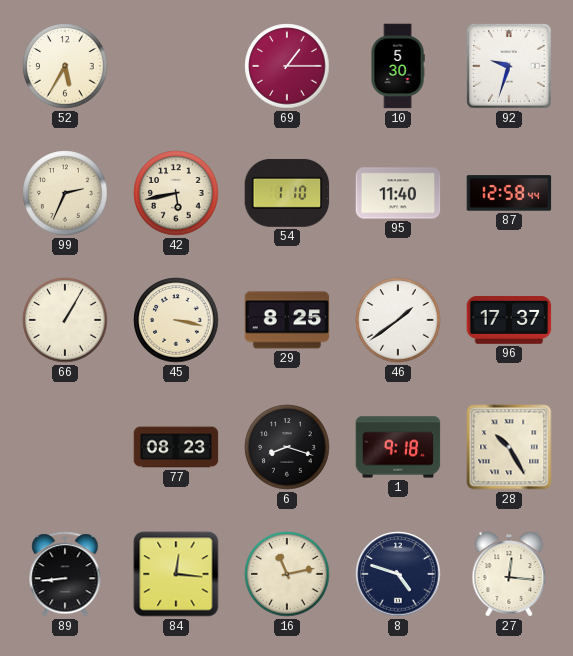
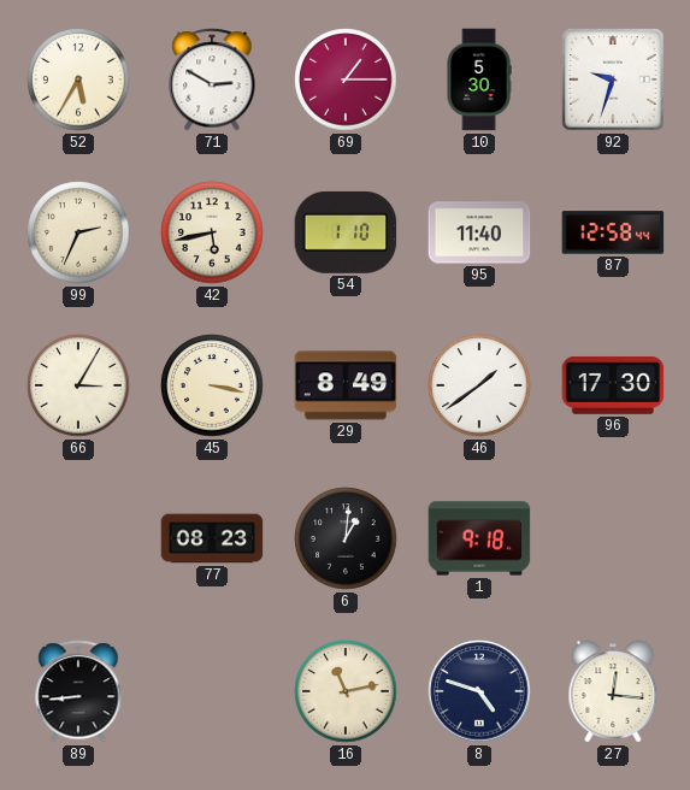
71: none -> 2:50
66: 1:05 -> 3:05
29: 8:25 -> 8:49
96: 17:37 -> 17:30
6: 8:18 -> 1:01
28: 10:25 -> none
84: 12:16 -> none
